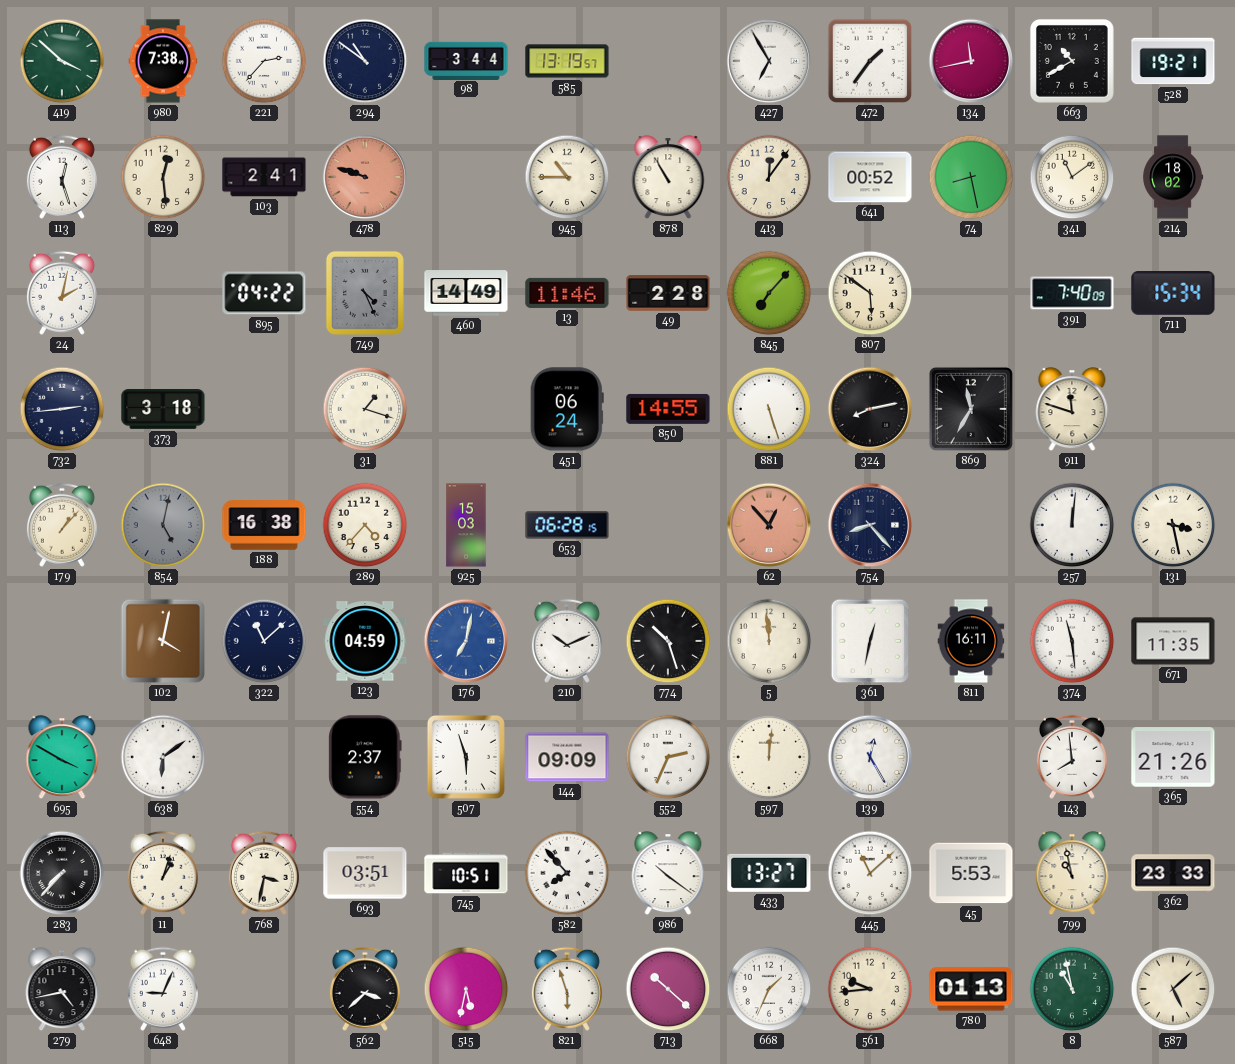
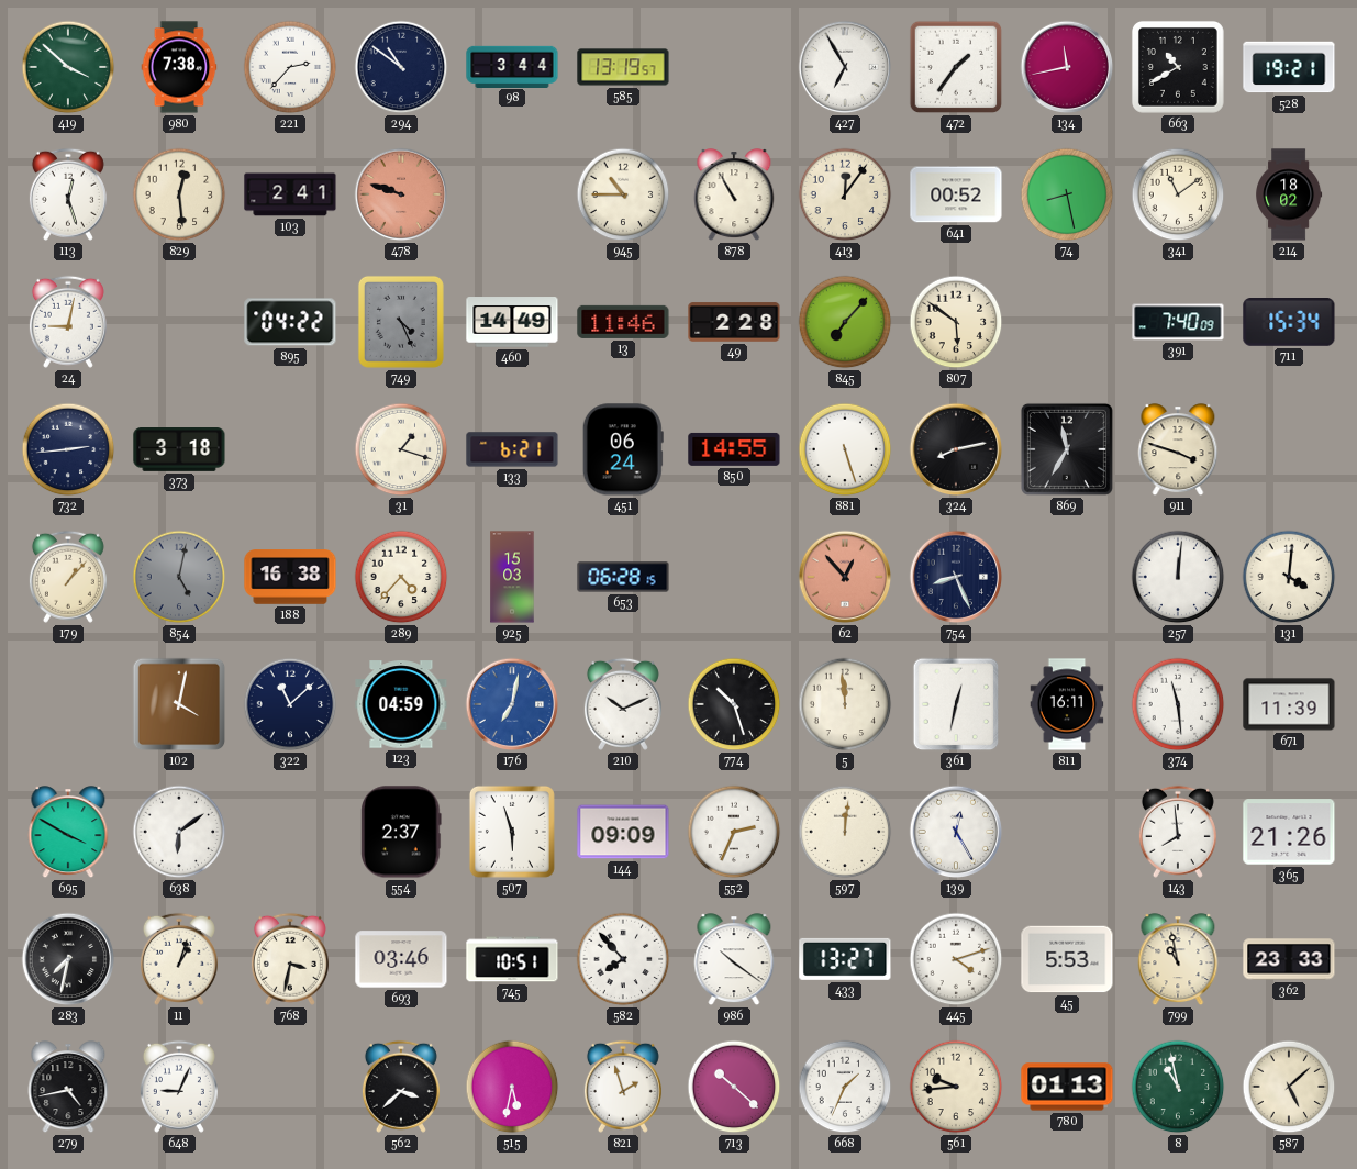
24: 2:02 -> 9:02
133: none -> 6:21
911: 11:48 -> 3:48
754: 8:23 -> 8:26
131: 3:28 -> 4:01
671: 11:35 -> 11:39
283: 7:37 -> 7:32
693: 03:51 -> 03:46
445: 11:08 -> 4:12
821: 5:57 -> 1:57
